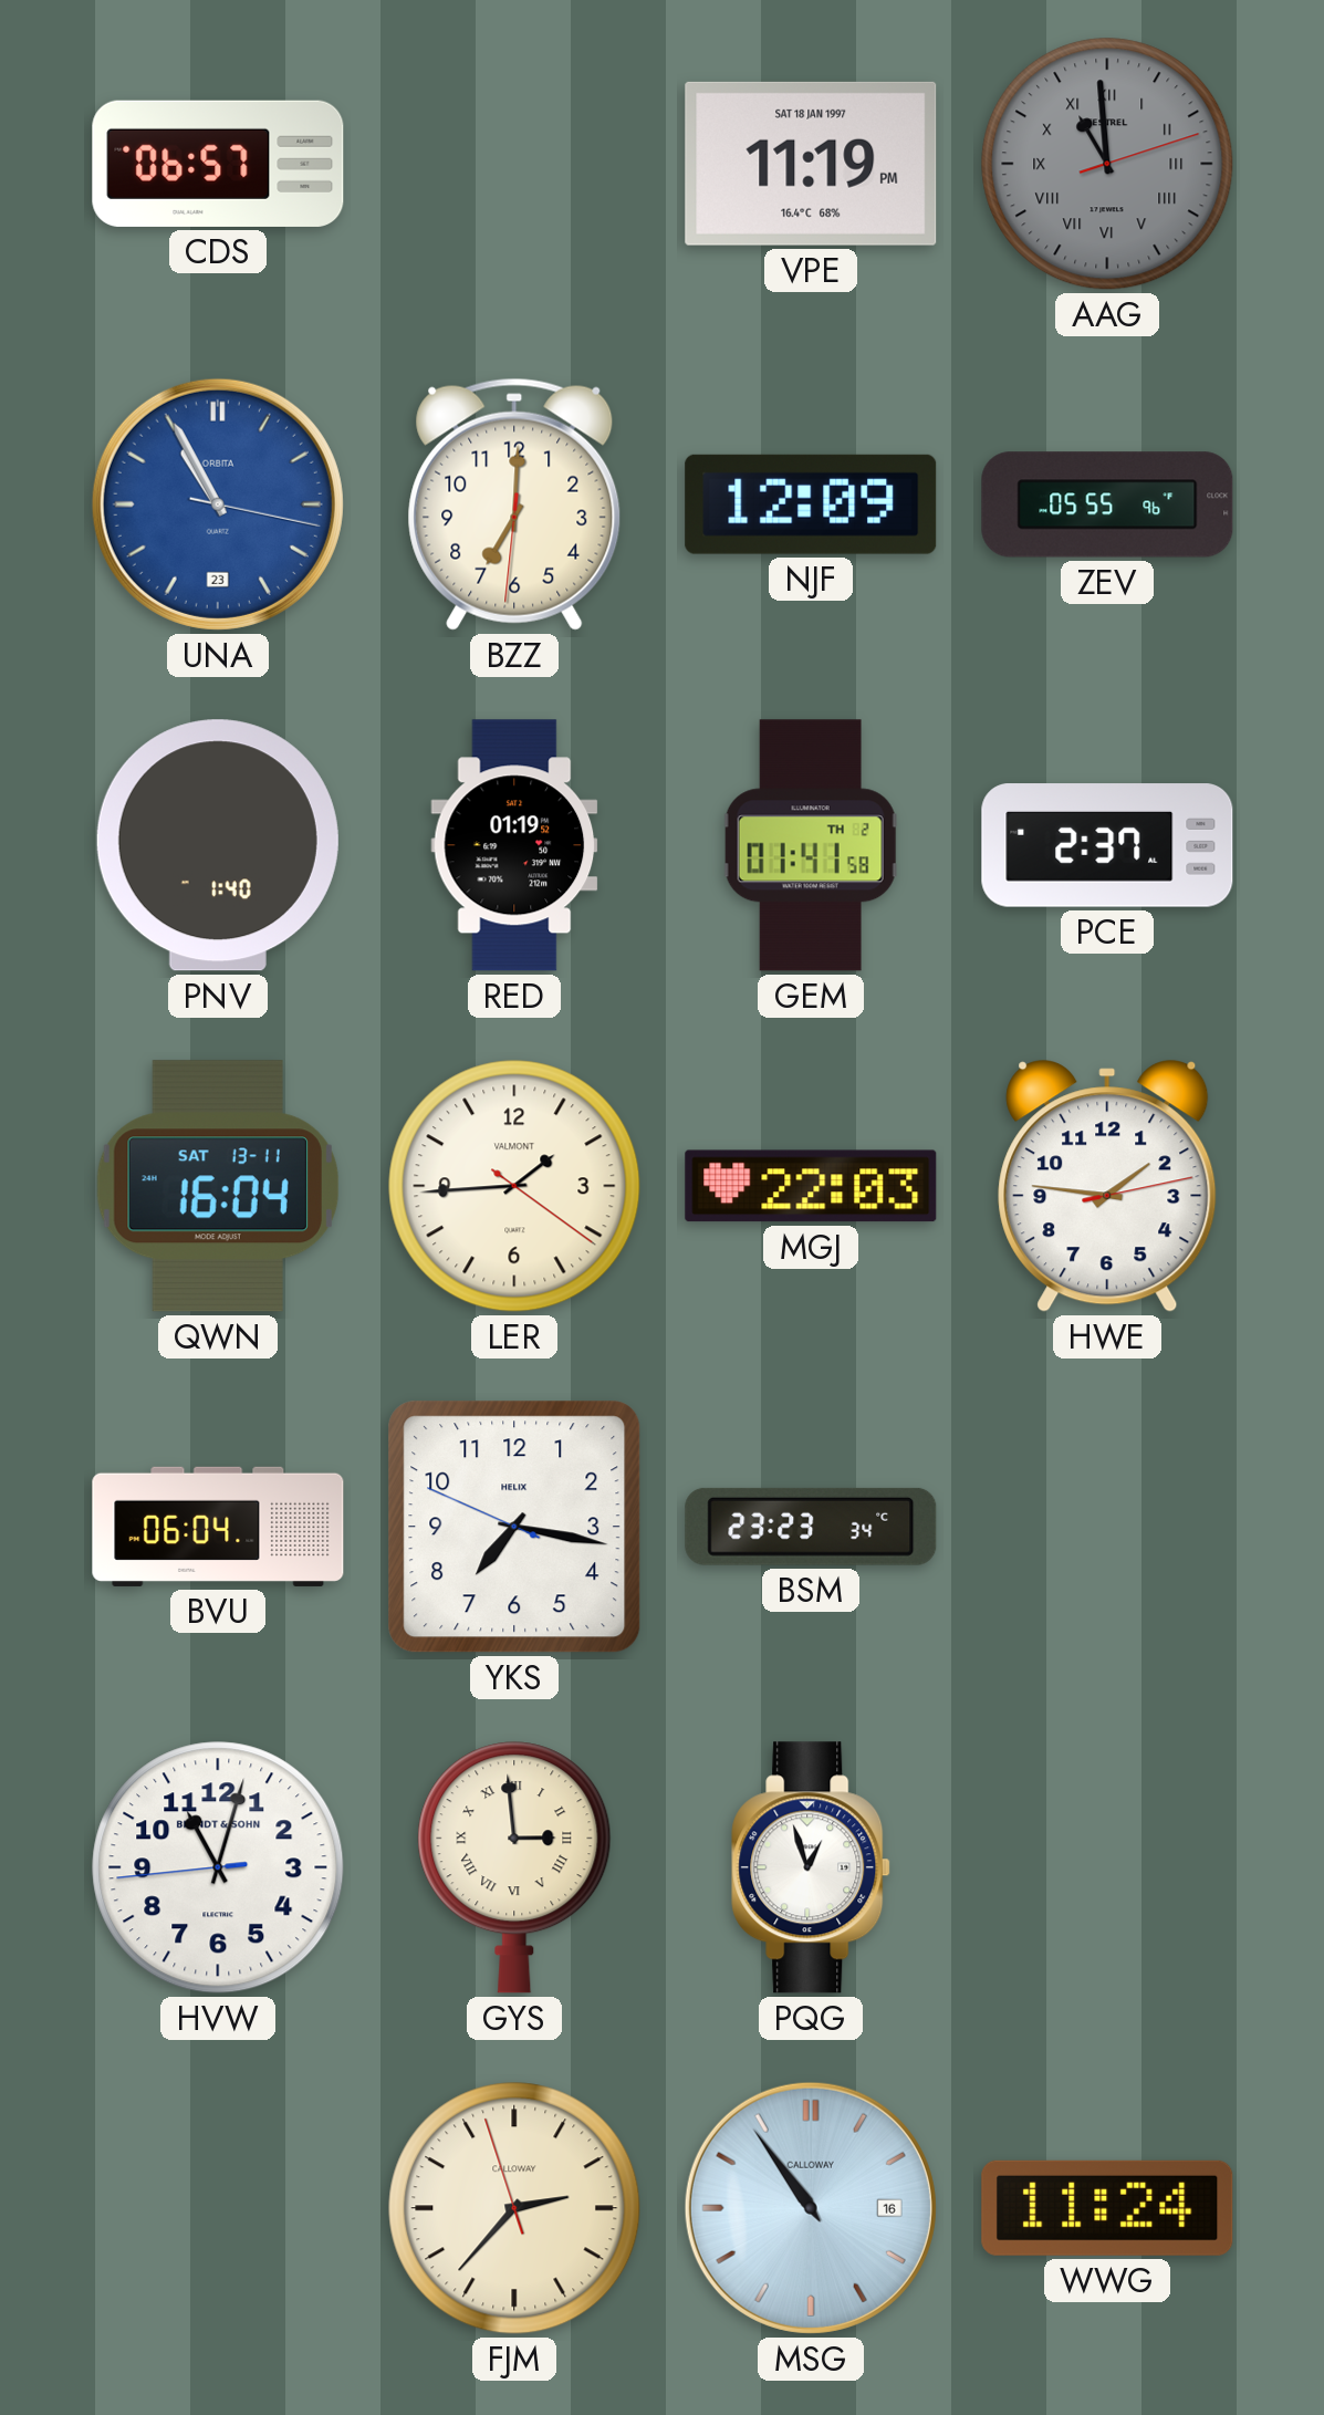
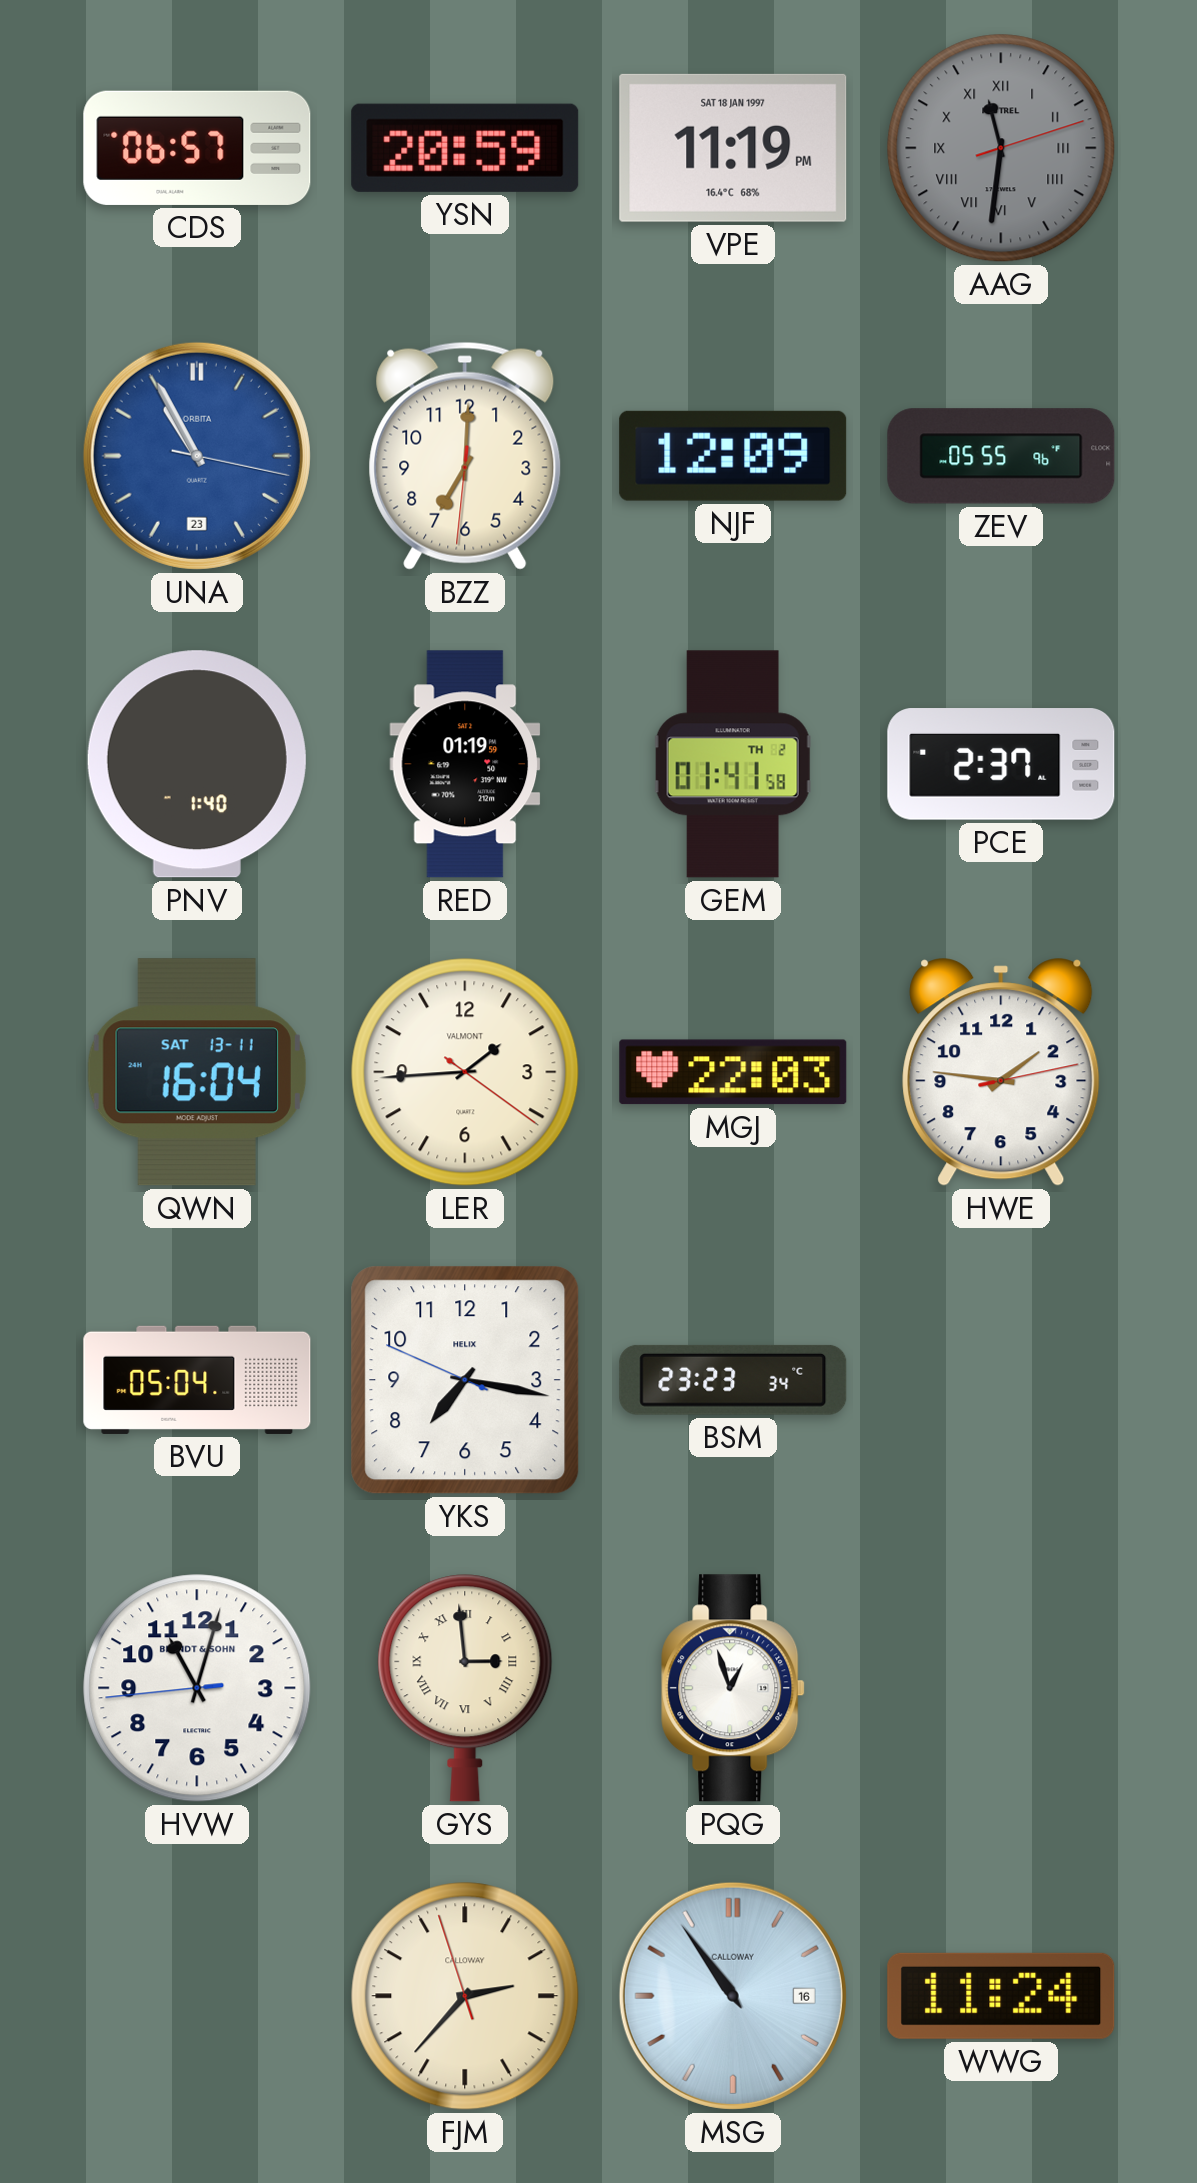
YSN: none -> 20:59
AAG: 10:59 -> 11:31
RED: 01:19:52 -> 01:19:59
BVU: 06:04 -> 05:04
